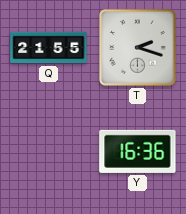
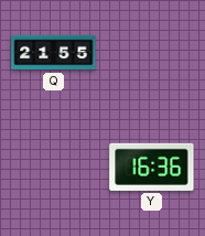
T: 2:18 -> none
